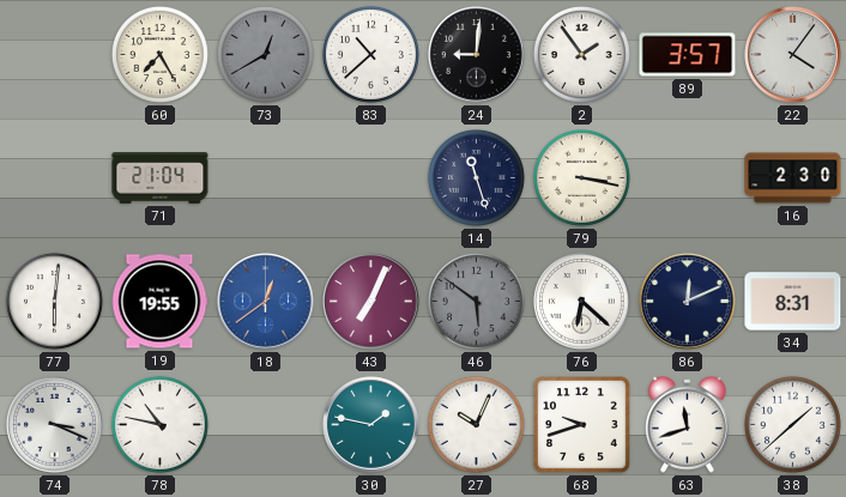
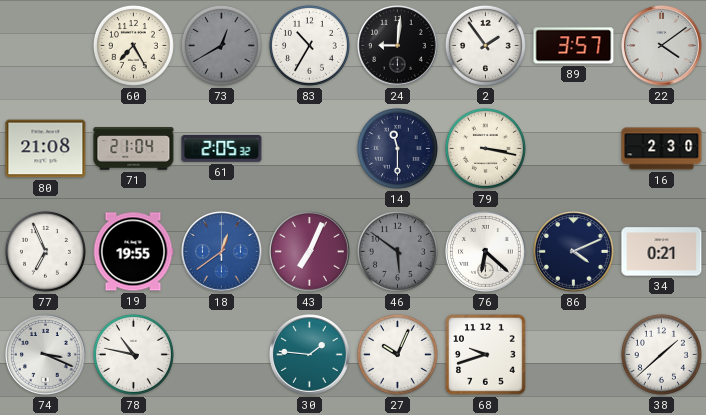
83: 10:38 -> 10:35
22: 4:06 -> 4:09
80: none -> 21:08
61: none -> 2:05
14: 11:27 -> 11:30
77: 6:01 -> 6:56
86: 12:11 -> 4:11
34: 8:31 -> 0:21
30: 1:47 -> 1:46
63: 11:42 -> none
